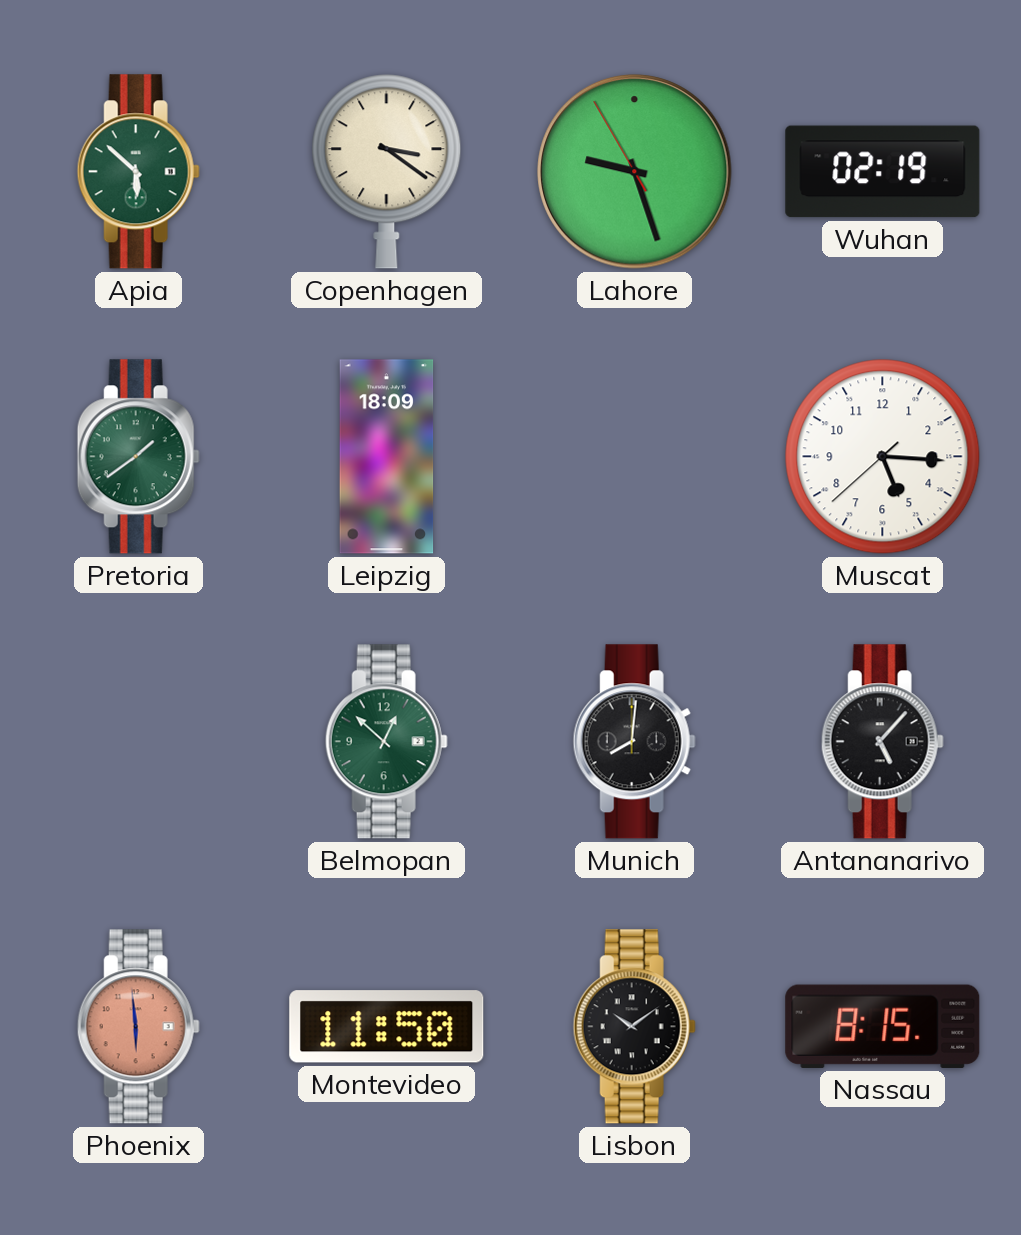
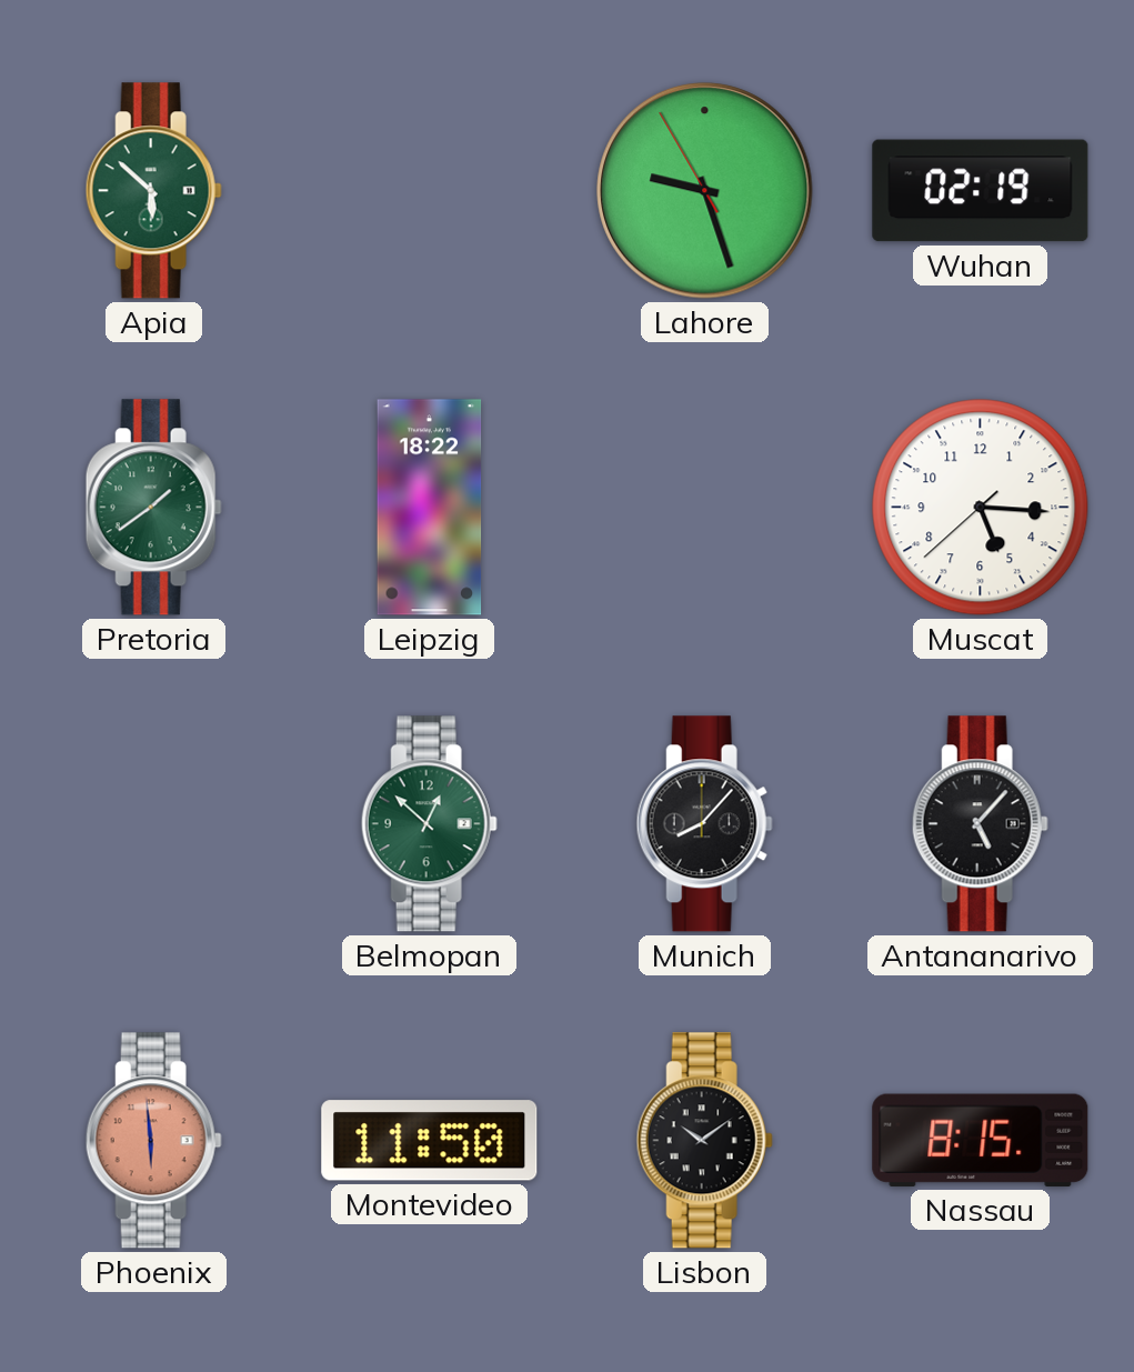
Copenhagen: 3:21 -> none
Leipzig: 18:09 -> 18:22
Munich: 8:01 -> 8:07
